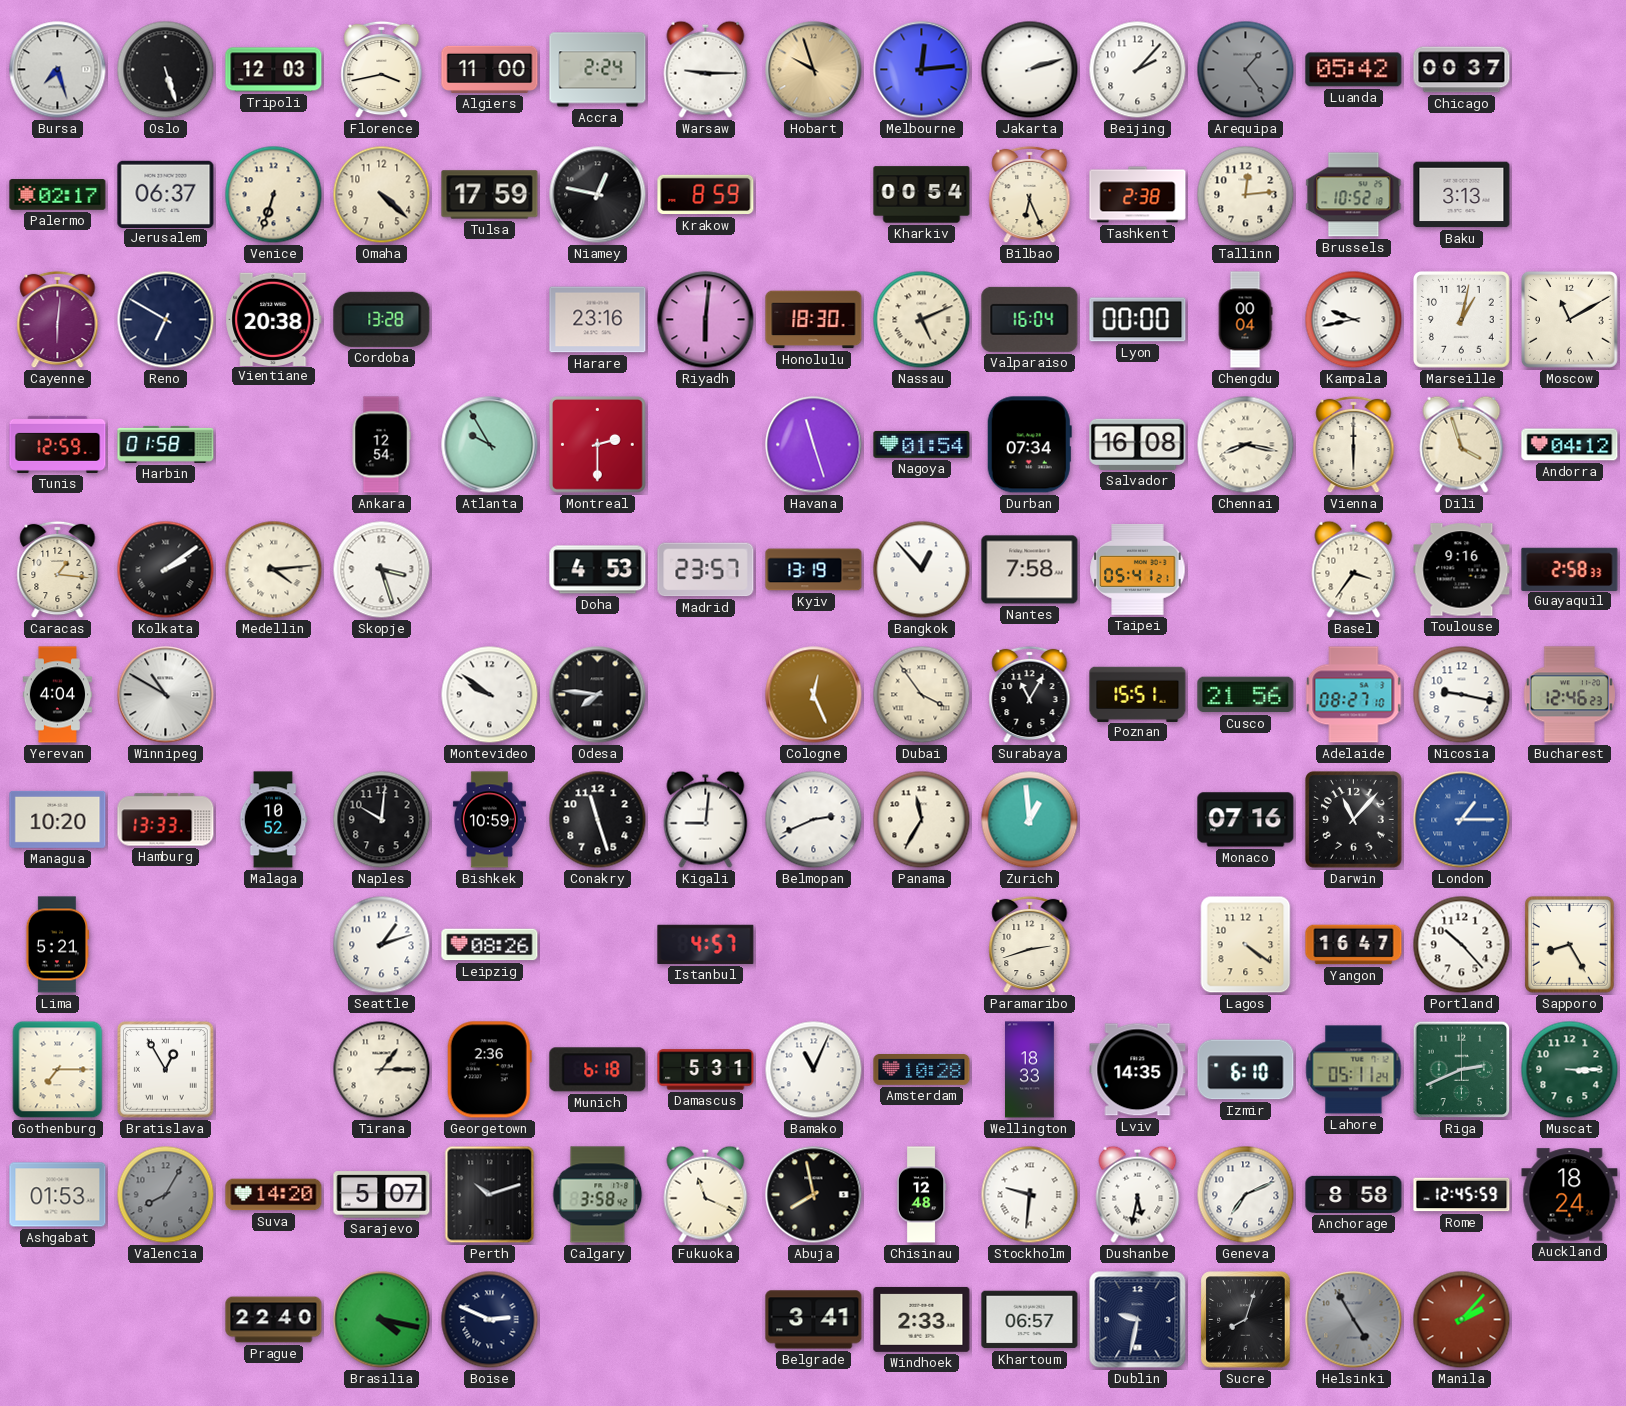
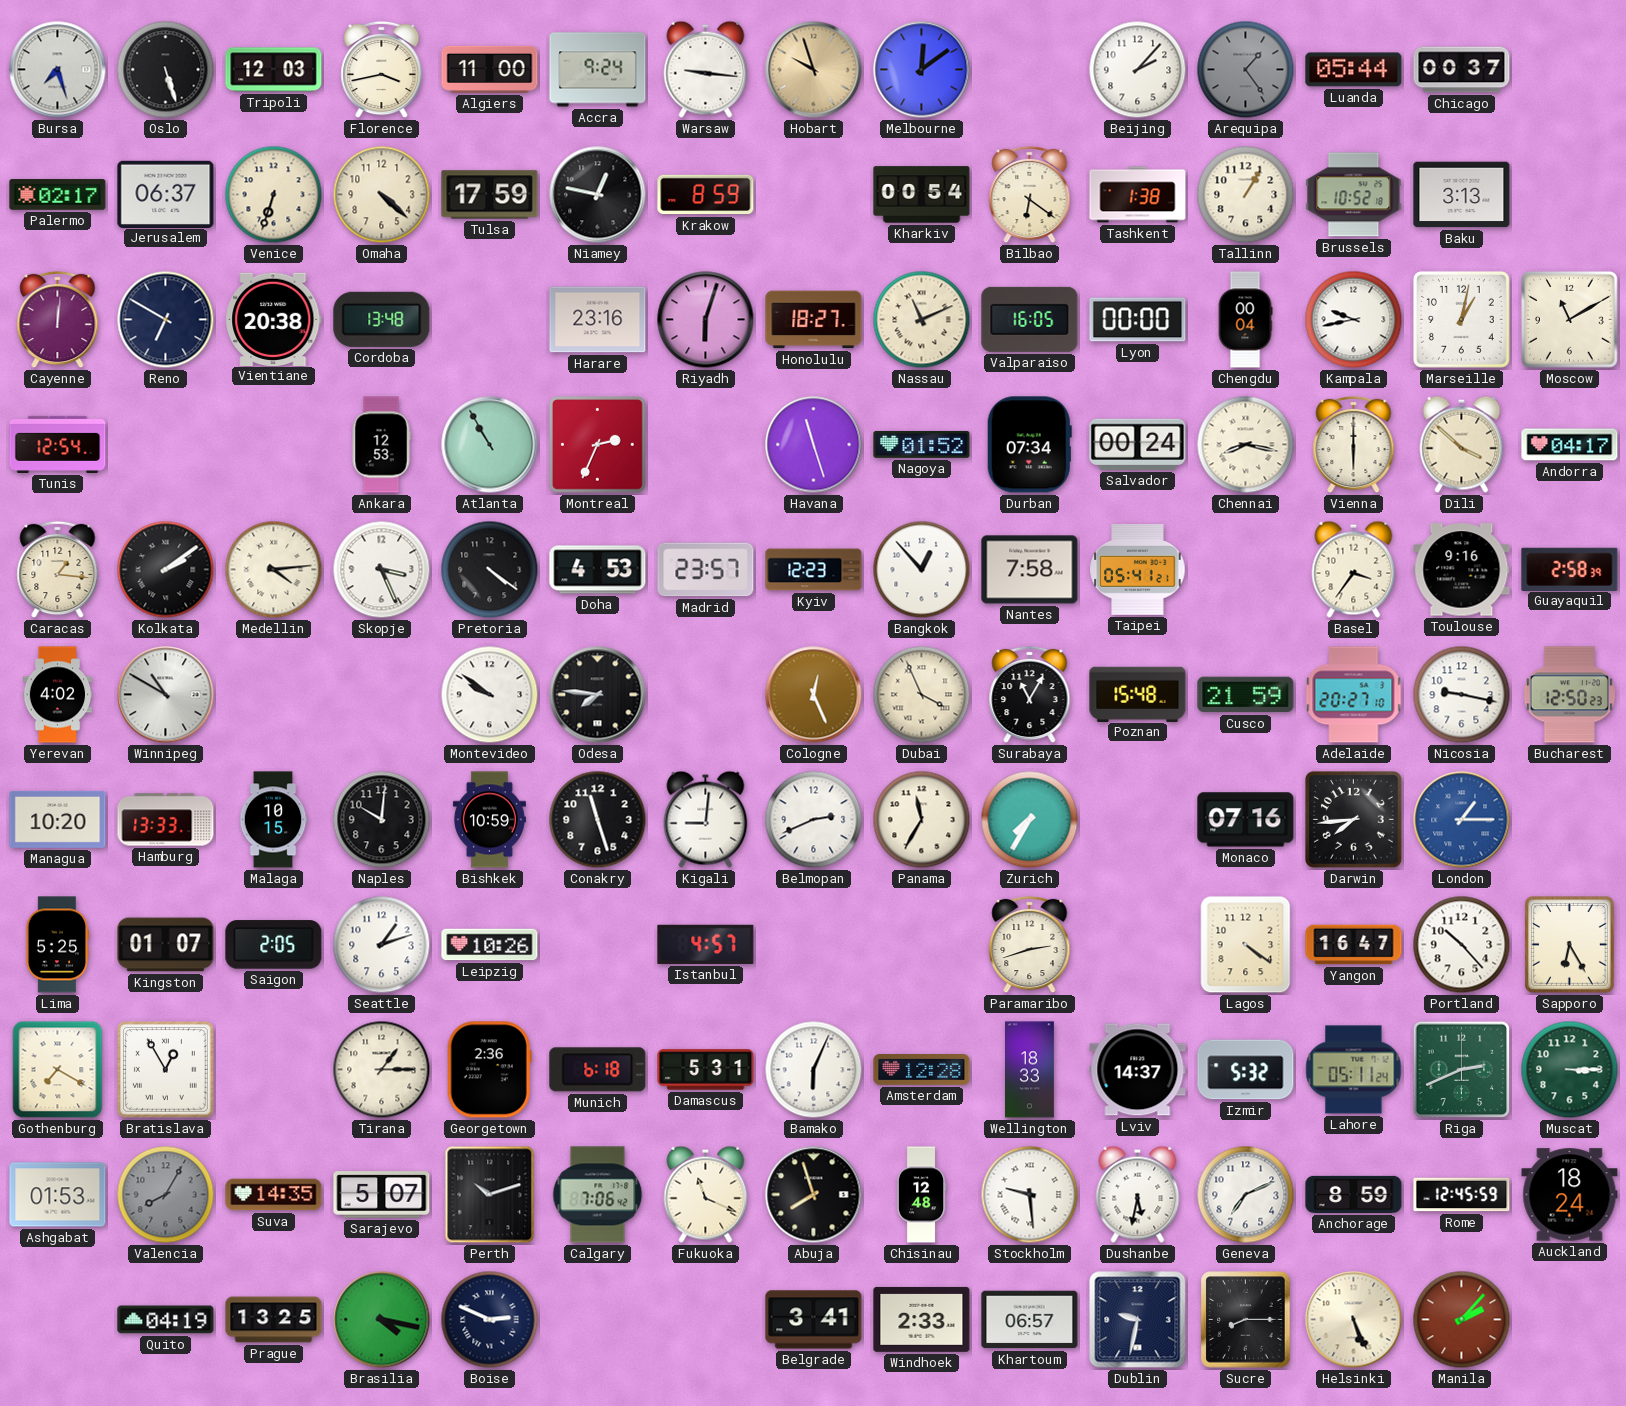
Accra: 2:24 -> 9:24
Warsaw: 9:15 -> 9:16
Melbourne: 12:14 -> 12:09
Jakarta: 2:12 -> none
Luanda: 05:42 -> 05:44
Bilbao: 6:26 -> 6:21
Tashkent: 2:38 -> 1:38
Tallinn: 12:14 -> 1:05
Cayenne: 6:01 -> 12:01
Cordoba: 13:28 -> 13:48
Riyadh: 6:01 -> 6:03
Honolulu: 18:30 -> 18:27
Nassau: 5:11 -> 11:11
Valparaiso: 16:04 -> 16:05
Tunis: 12:59 -> 12:54
Harbin: 01:58 -> none
Ankara: 12:54 -> 12:53
Atlanta: 9:55 -> 10:55
Montreal: 2:30 -> 2:34
Nagoya: 01:54 -> 01:52
Salvador: 16:08 -> 00:24
Dili: 3:57 -> 3:52
Andorra: 04:12 -> 04:17
Skopje: 3:27 -> 3:26
Pretoria: none -> 4:21
Kyiv: 13:19 -> 12:23
Guayaquil: 2:58:33 -> 2:58:39
Yerevan: 4:04 -> 4:02
Dubai: 3:54 -> 3:56
Poznan: 15:51 -> 15:48
Cusco: 21:56 -> 21:59
Adelaide: 08:27 -> 20:27
Bucharest: 12:46 -> 12:50
Malaga: 10:52 -> 10:15
Zurich: 12:59 -> 7:35
Darwin: 11:07 -> 7:44
Lima: 5:21 -> 5:25
Kingston: none -> 01:07
Saigon: none -> 2:05
Leipzig: 08:26 -> 10:26
Sapporo: 8:25 -> 6:25
Gothenburg: 7:15 -> 7:20
Bamako: 11:04 -> 6:04
Amsterdam: 10:28 -> 12:28
Lviv: 14:35 -> 14:37
Izmir: 6:10 -> 5:32
Suva: 14:20 -> 14:35
Calgary: 3:58 -> 7:06
Abuja: 7:58 -> 7:57
Stockholm: 9:31 -> 9:29
Anchorage: 8:58 -> 8:59
Quito: none -> 04:19
Prague: 22:40 -> 13:25
Sucre: 8:03 -> 8:15
Helsinki: 4:55 -> 5:26
Helsinki dial: grey -> cream
